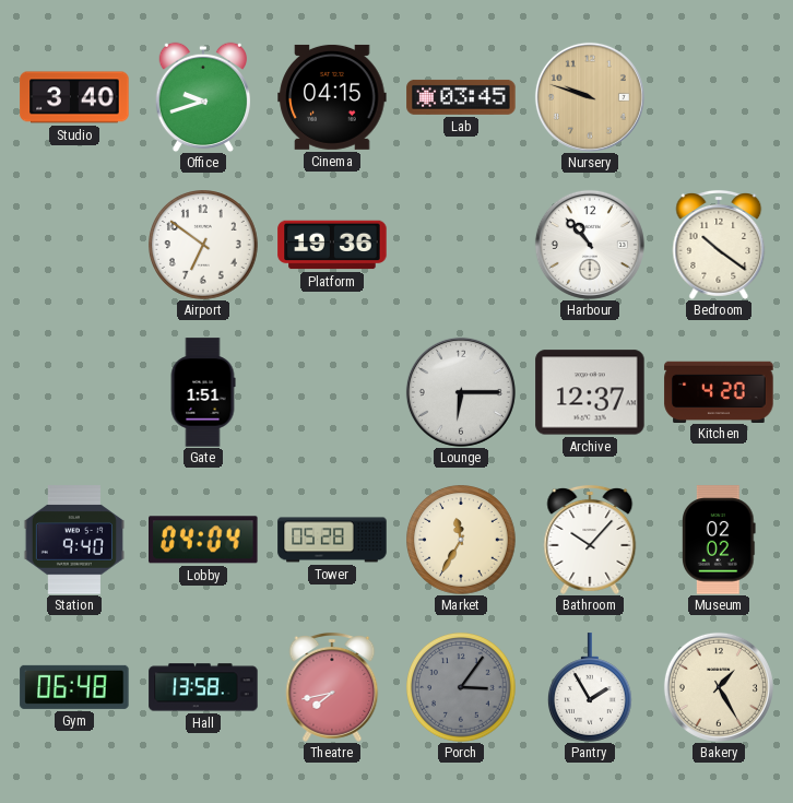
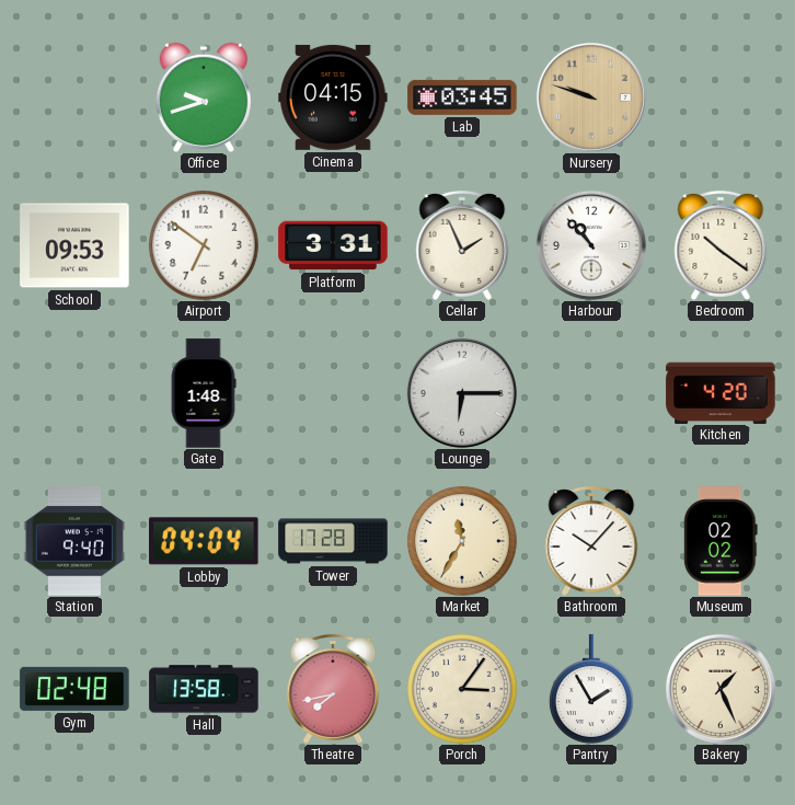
Studio: 3:40 -> none
School: none -> 09:53
Platform: 19:36 -> 3:31
Cellar: none -> 1:56
Gate: 1:51 -> 1:48
Archive: 12:37 -> none
Tower: 05:28 -> 17:28
Gym: 06:48 -> 02:48
Porch dial: grey -> cream
Bakery: 1:25 -> 1:26
